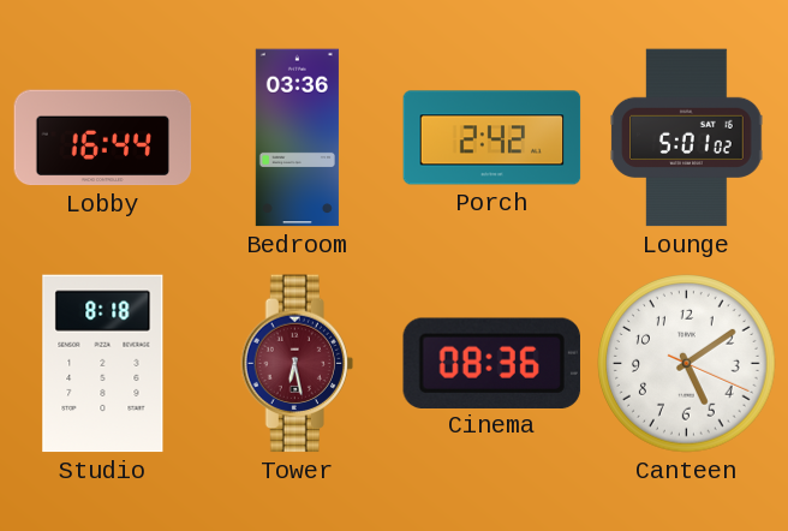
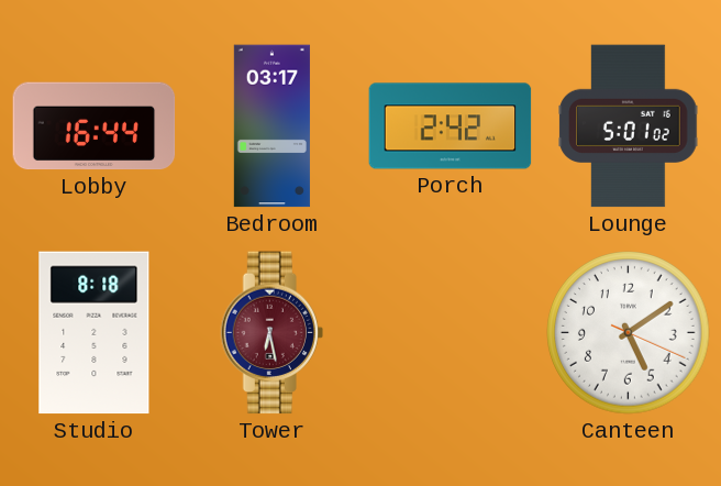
Bedroom: 03:36 -> 03:17
Cinema: 08:36 -> none
